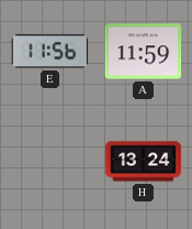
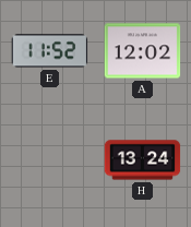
E: 11:56 -> 11:52
A: 11:59 -> 12:02
